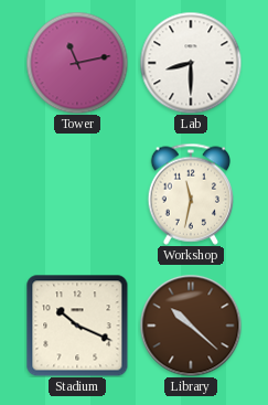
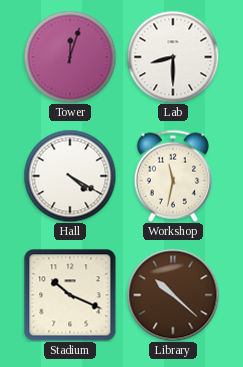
Tower: 11:13 -> 12:03
Hall: none -> 4:20
